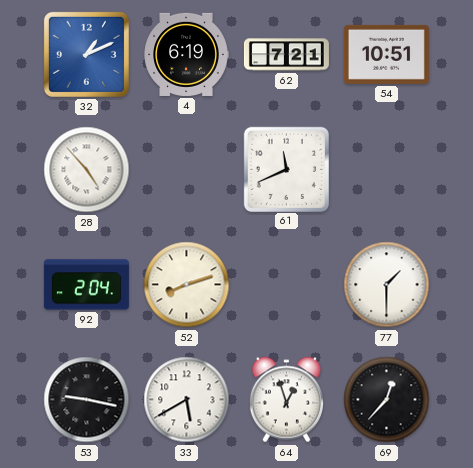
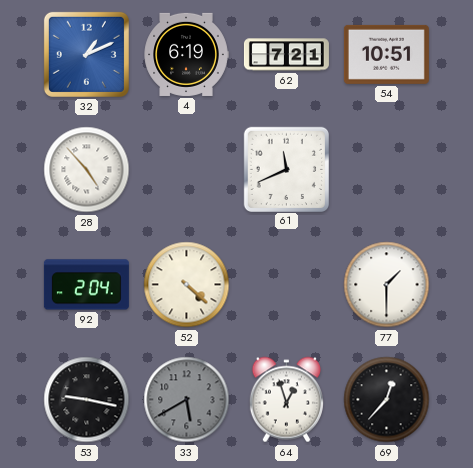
52: 8:12 -> 4:22
33 dial: white -> grey
